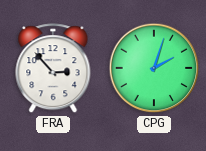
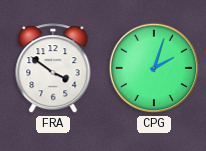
FRA: 2:53 -> 3:51
